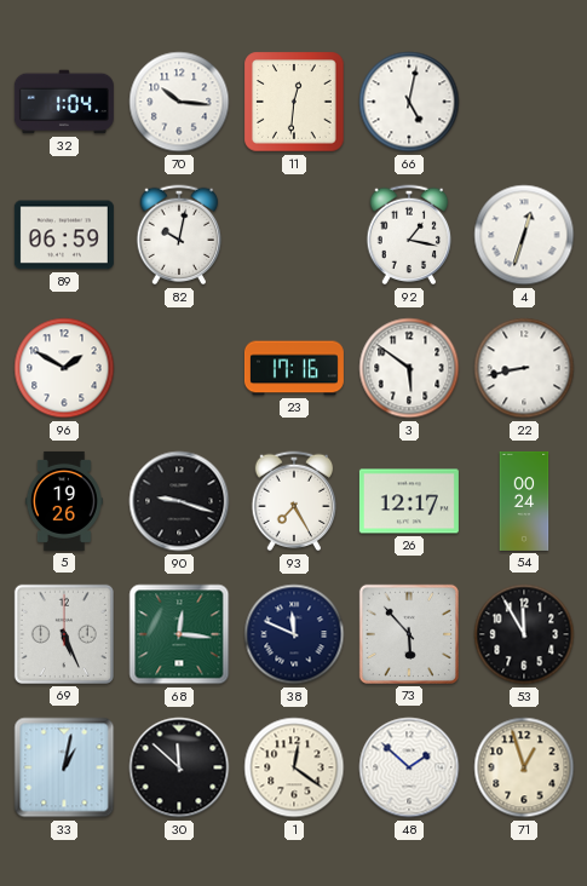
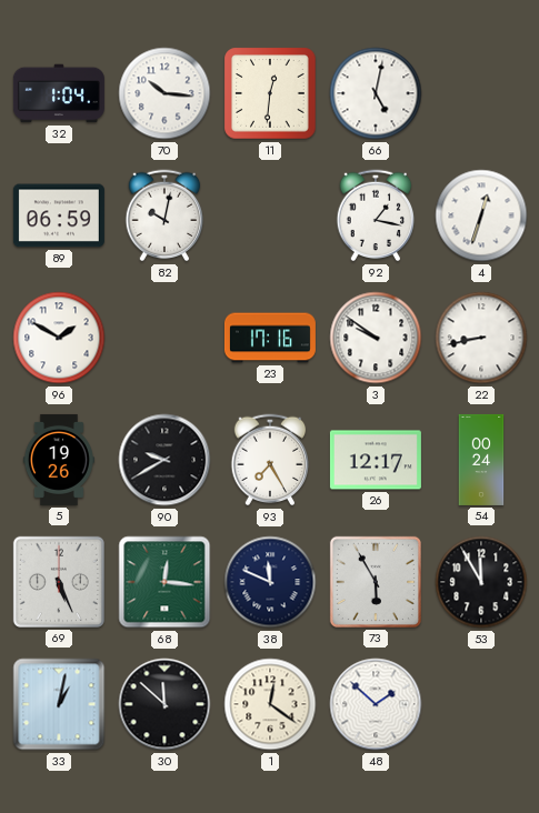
3: 5:51 -> 9:51
90: 9:18 -> 9:40
73: 5:53 -> 5:55
71: 12:57 -> none
